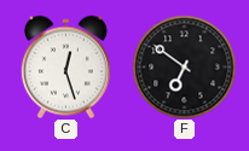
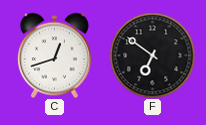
C: 12:27 -> 12:42
